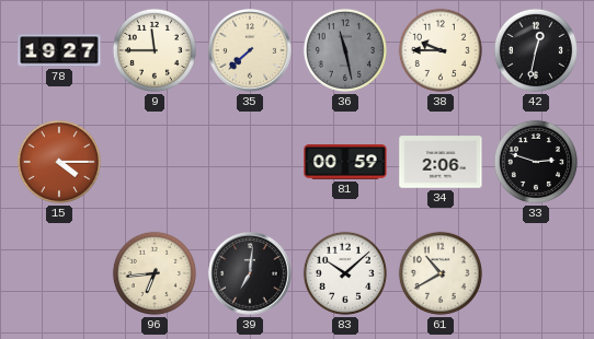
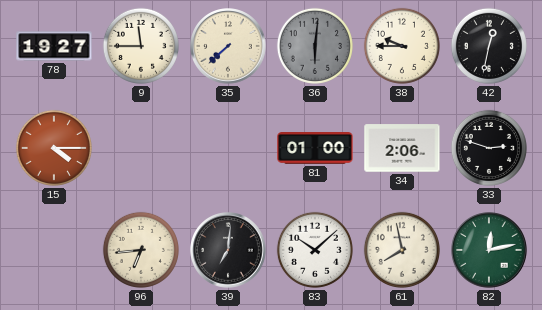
36: 11:28 -> 6:01
81: 00:59 -> 01:00
61: 10:40 -> 7:58
82: none -> 12:13
